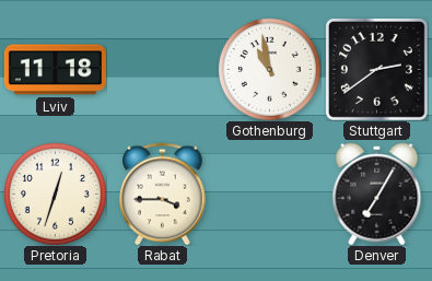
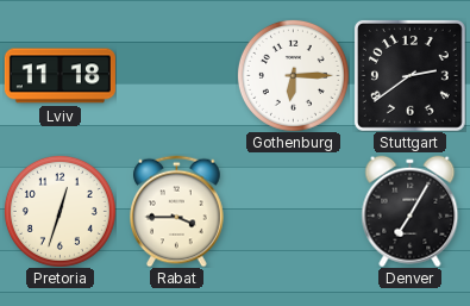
Gothenburg: 10:58 -> 6:15
